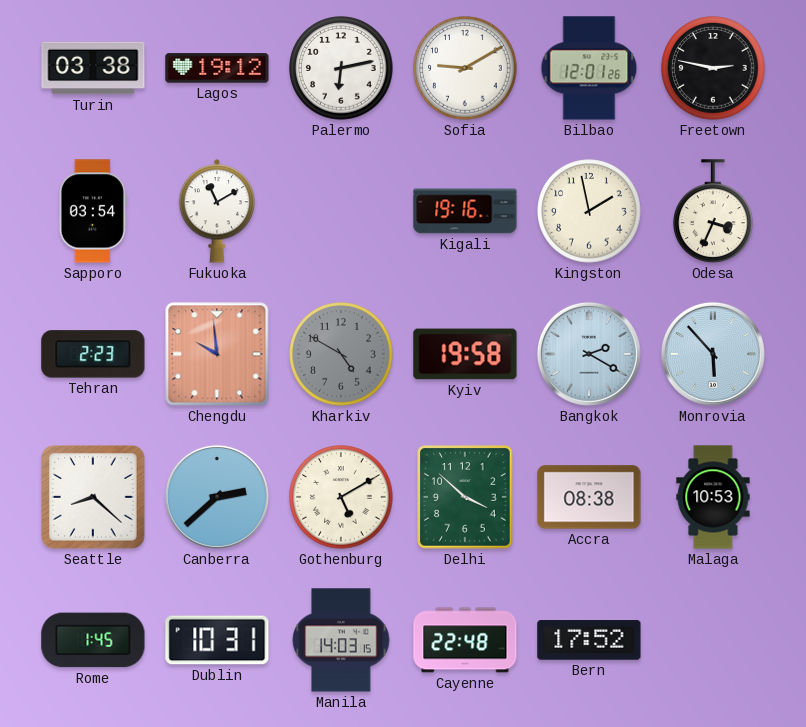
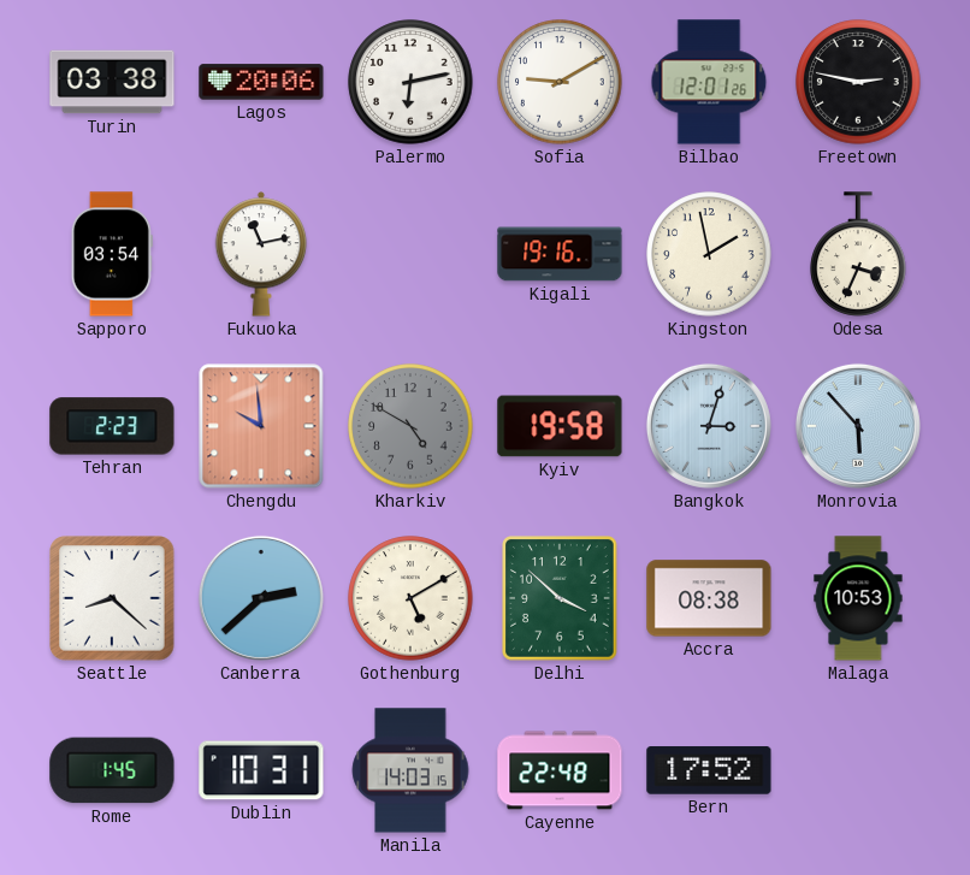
Lagos: 19:12 -> 20:06
Fukuoka: 11:10 -> 11:13
Bangkok: 2:20 -> 3:03
